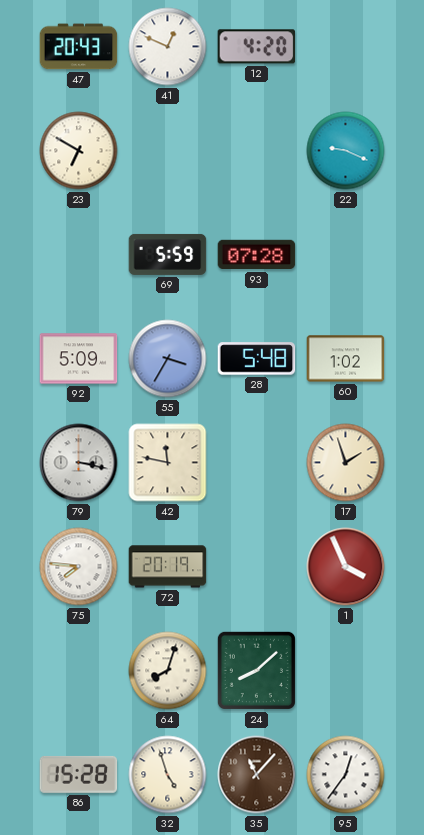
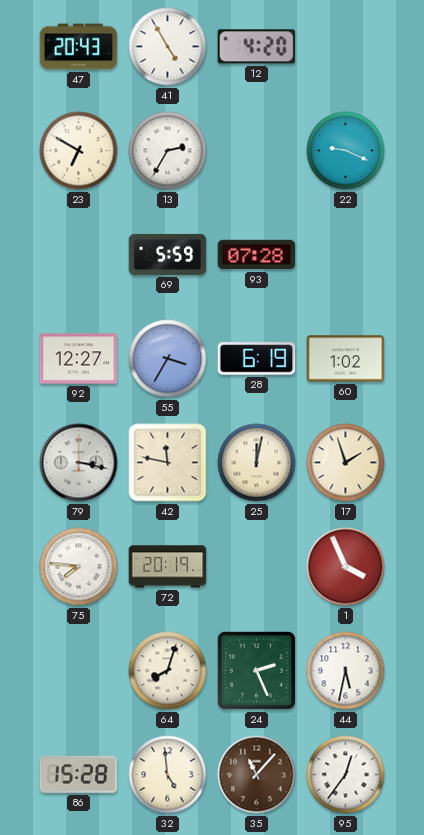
41: 12:49 -> 4:55
13: none -> 2:35
92: 5:09 -> 12:27
28: 5:48 -> 6:19
25: none -> 12:02
24: 8:08 -> 2:26
44: none -> 5:32
32: 4:57 -> 4:59
